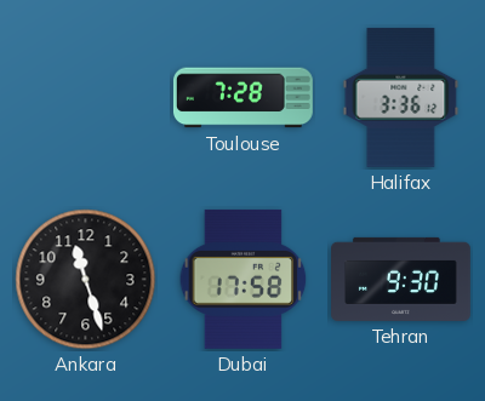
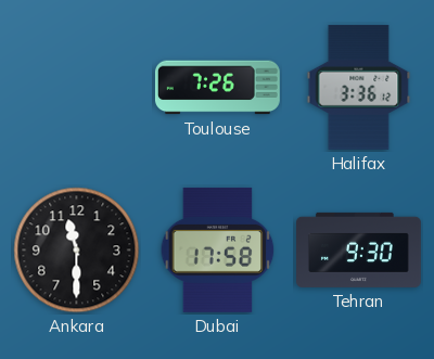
Toulouse: 7:28 -> 7:26
Ankara: 11:27 -> 11:30
